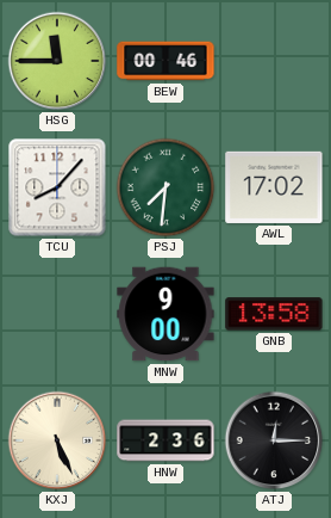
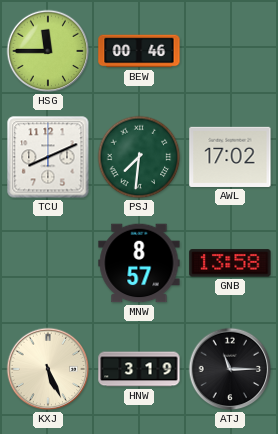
TCU: 8:07 -> 8:11
MNW: 9:00 -> 8:57
HNW: 2:36 -> 3:19
ATJ: 12:15 -> 11:15
